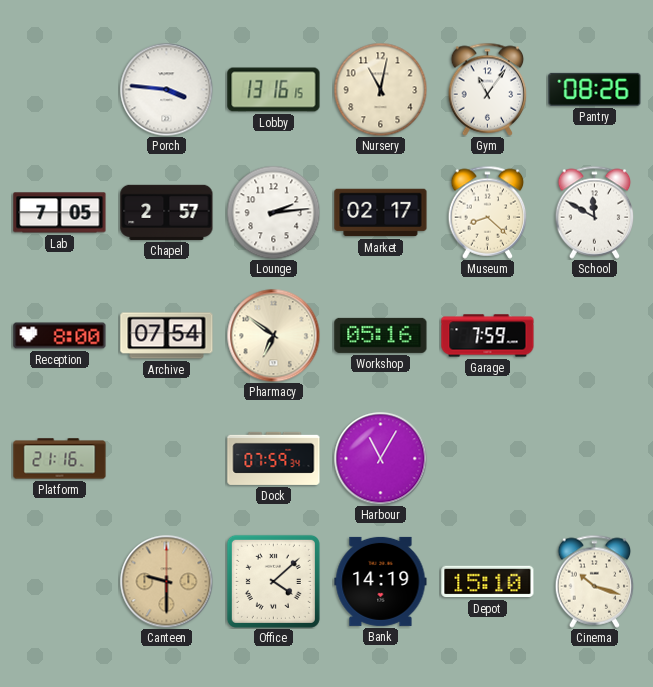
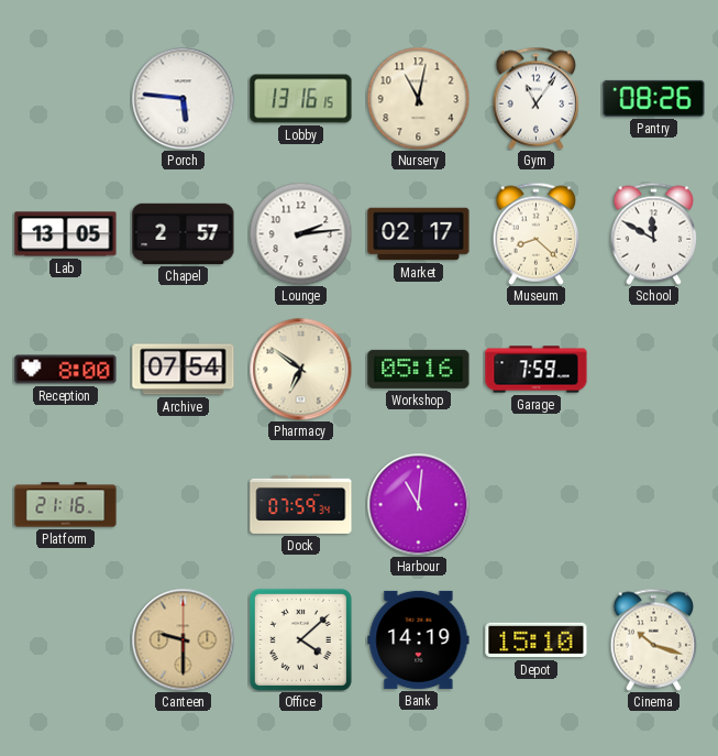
Porch: 3:46 -> 5:46
Lab: 7:05 -> 13:05
Harbour: 11:05 -> 11:01
